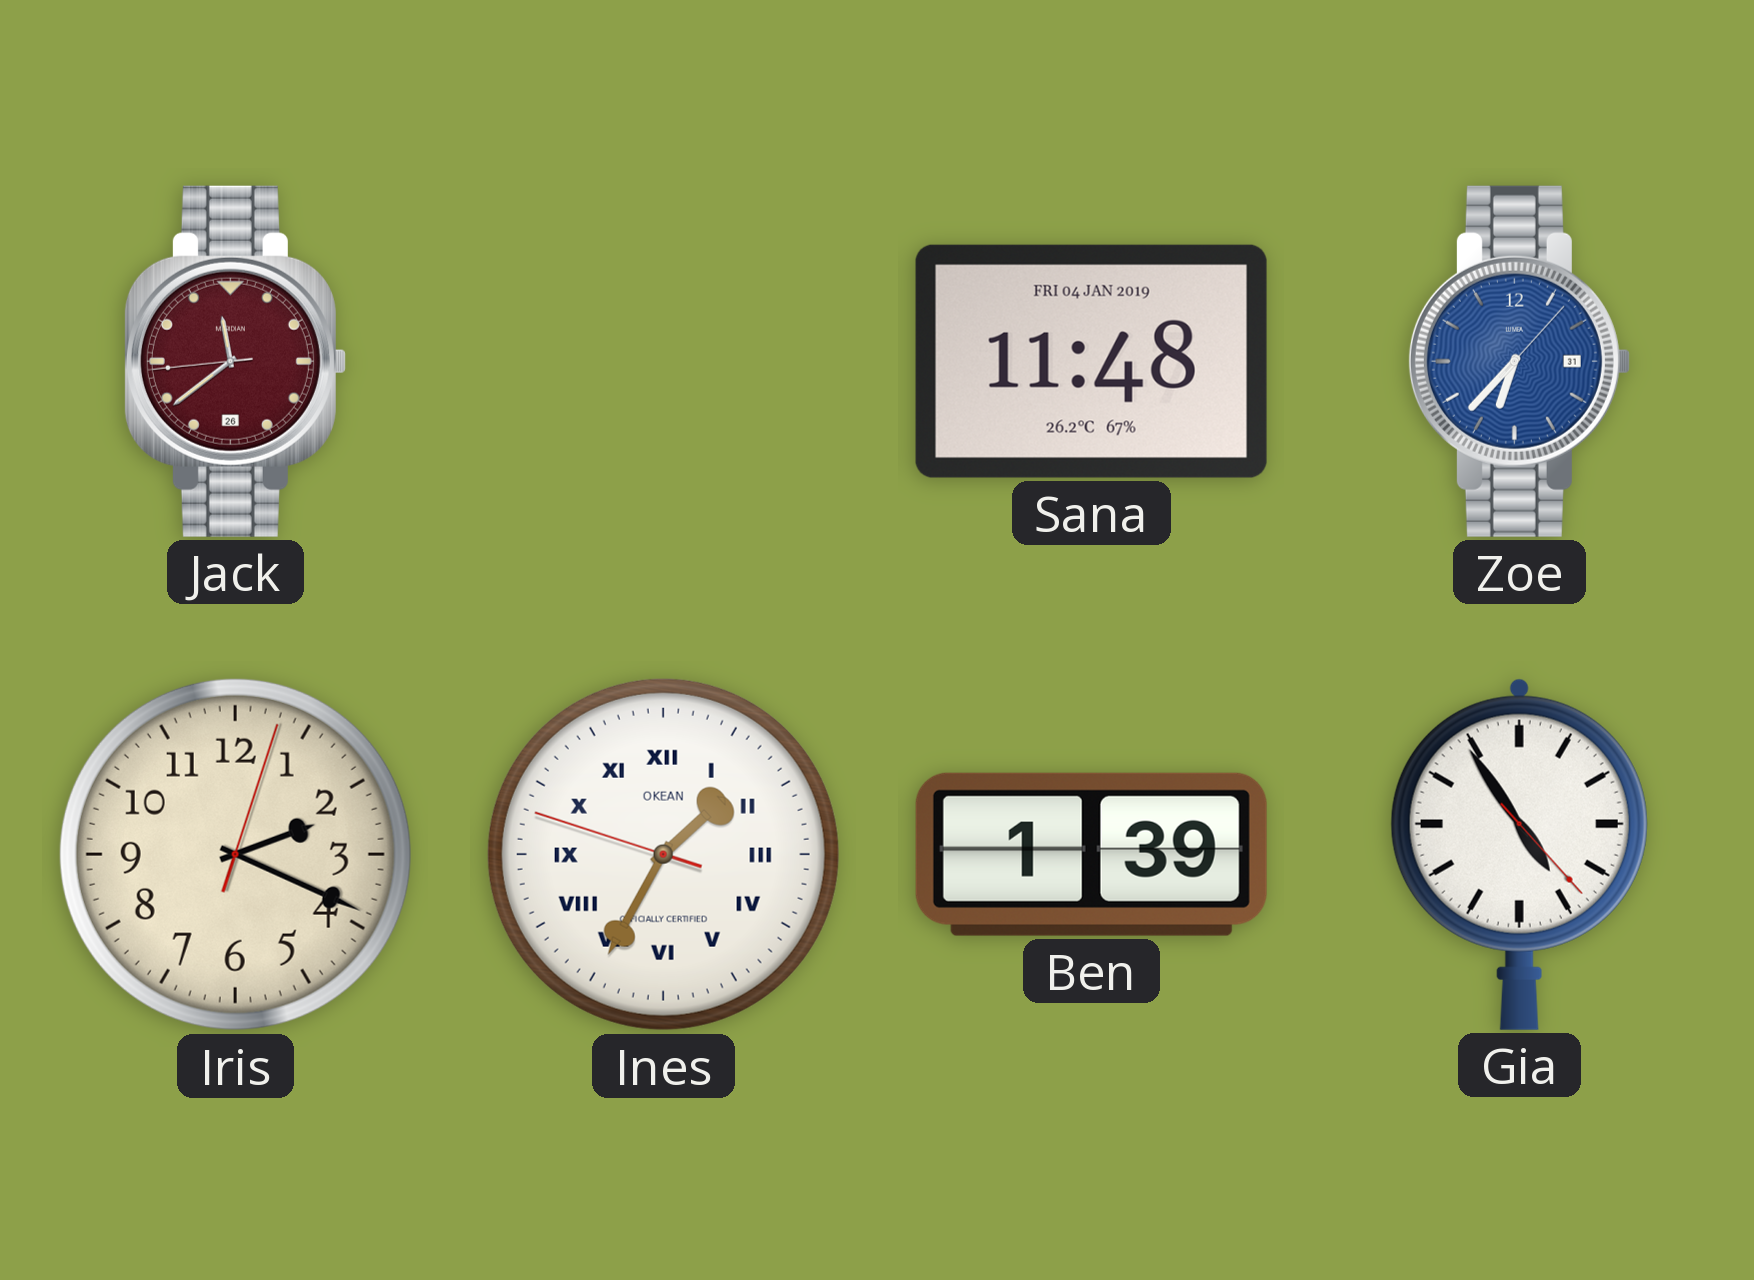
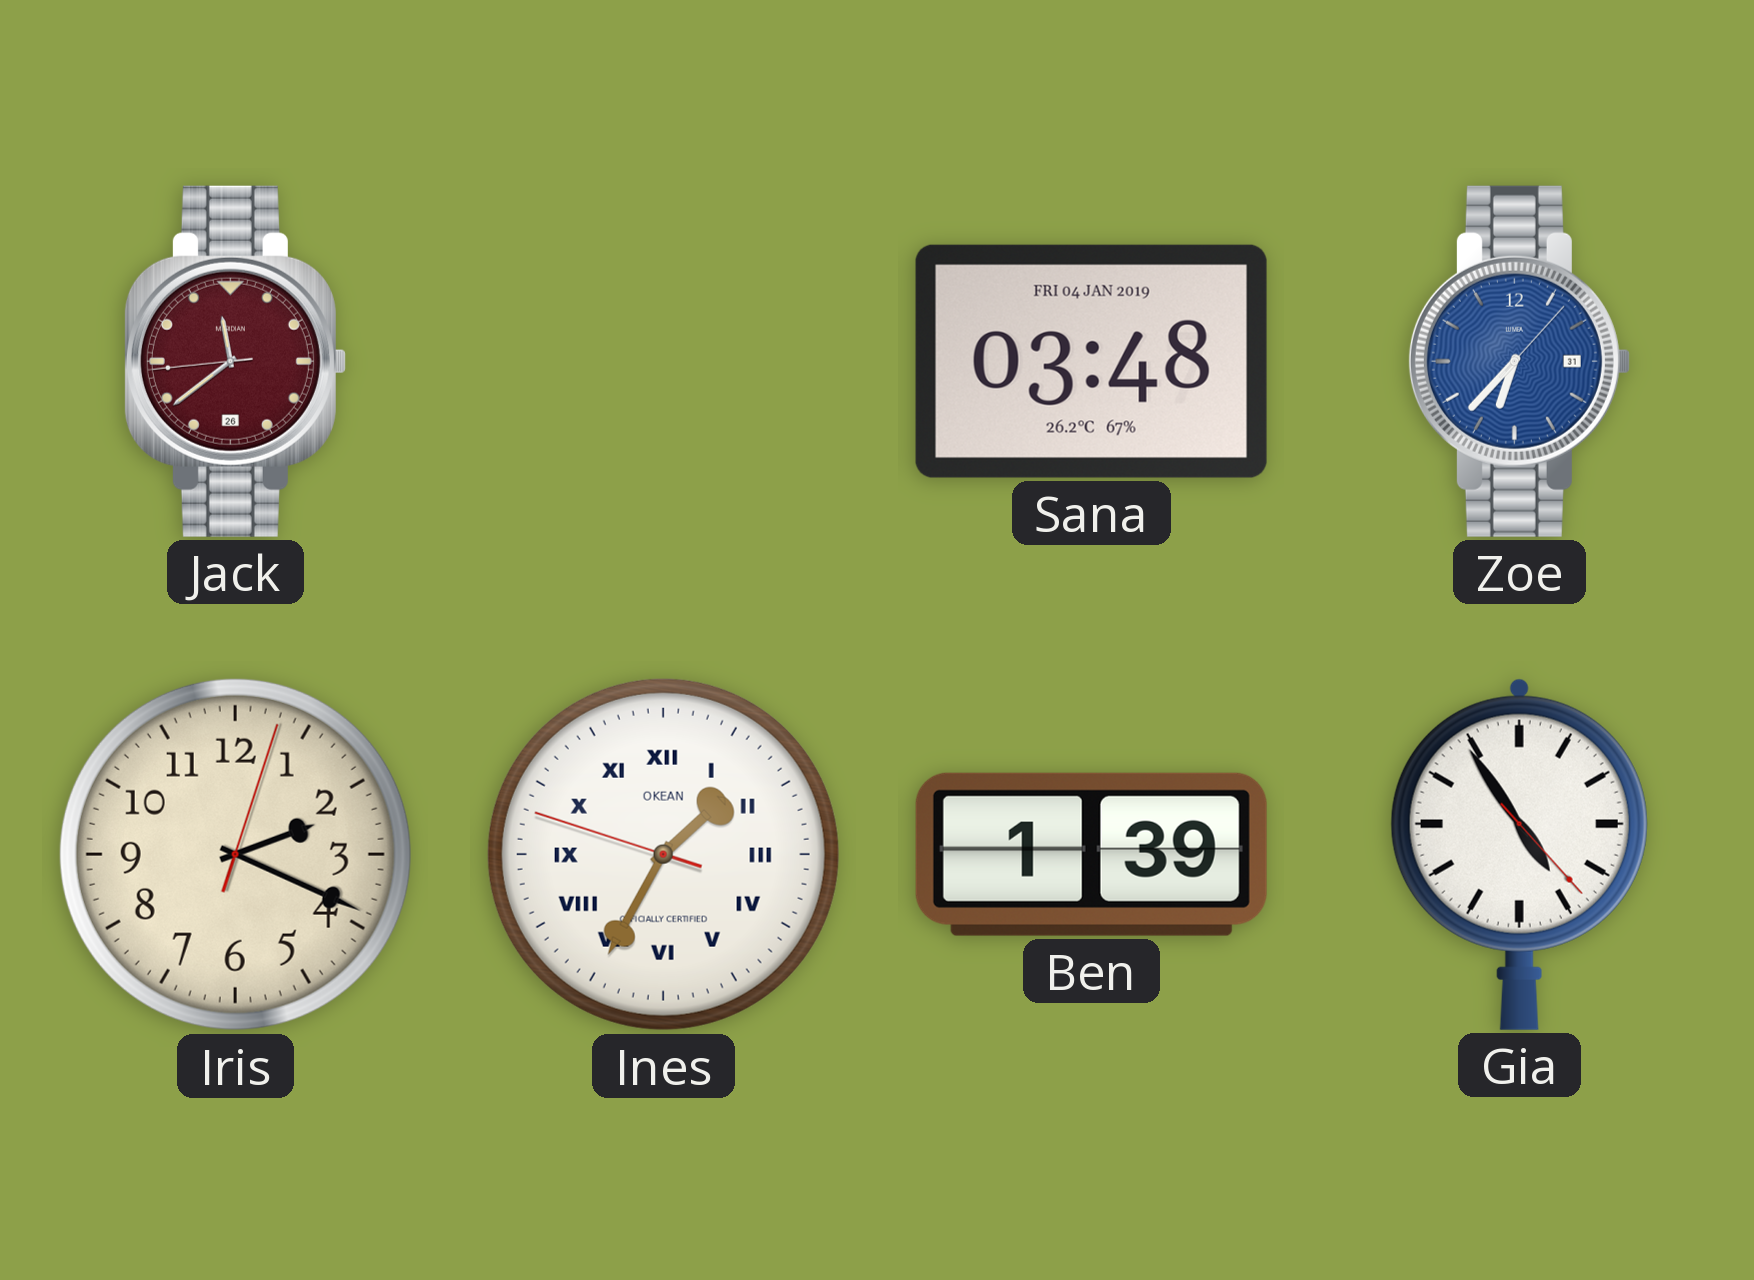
Sana: 11:48 -> 03:48
